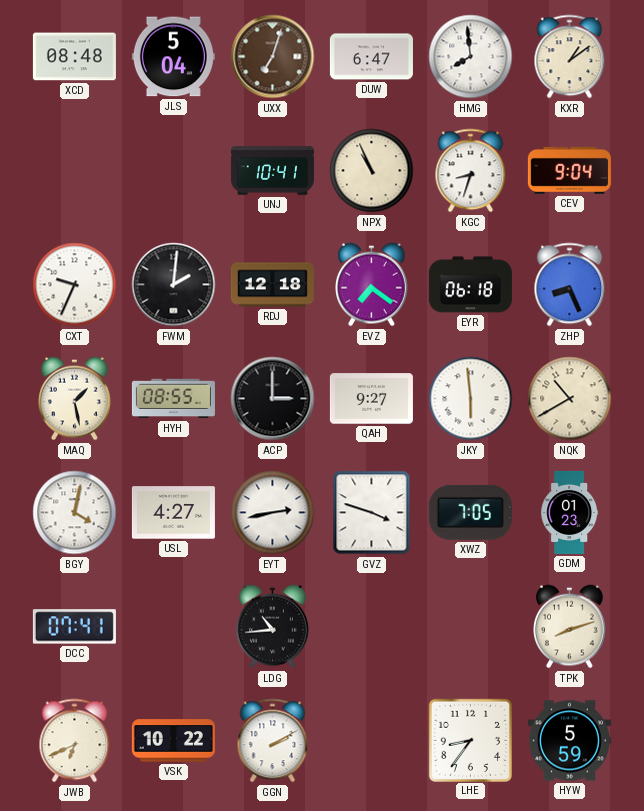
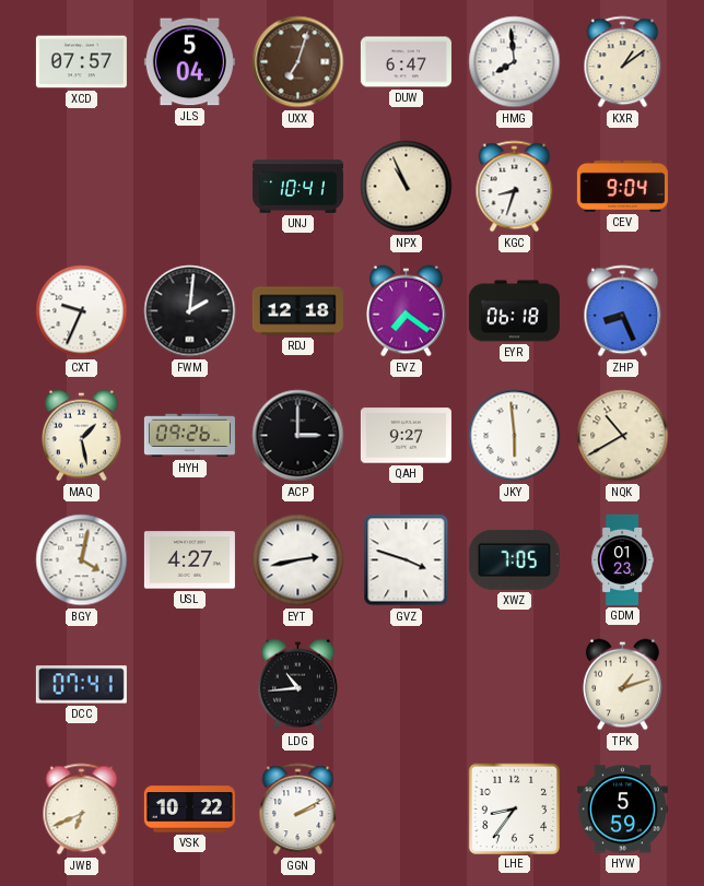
XCD: 08:48 -> 07:57
HYH: 08:55 -> 09:26
TPK: 8:12 -> 1:12
